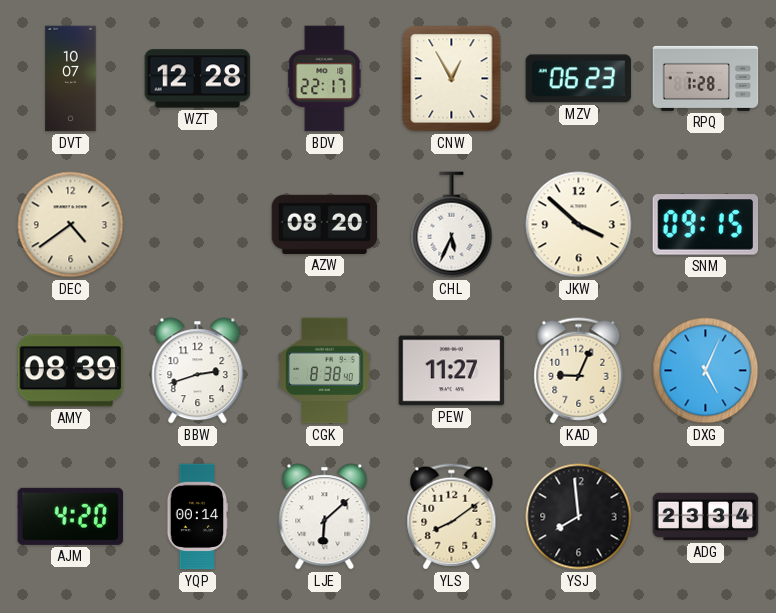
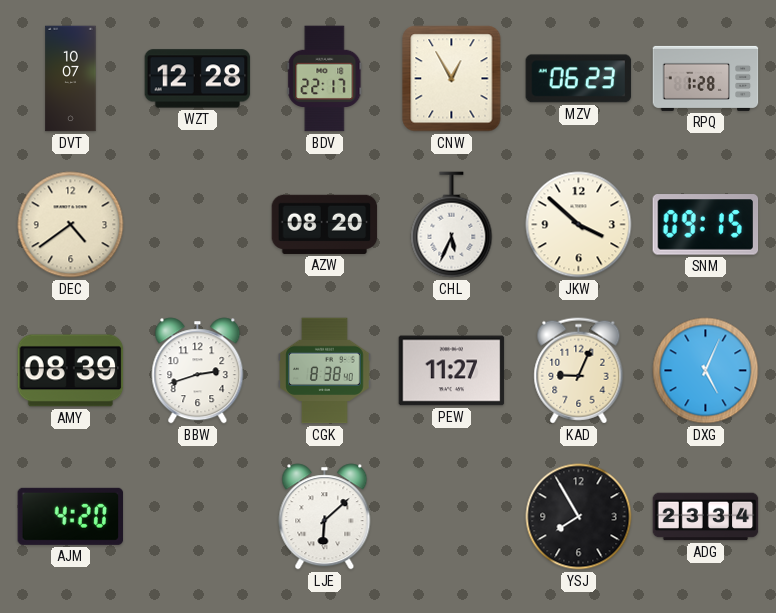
YQP: 00:14 -> none
YLS: 8:09 -> none
YSJ: 7:59 -> 7:55
